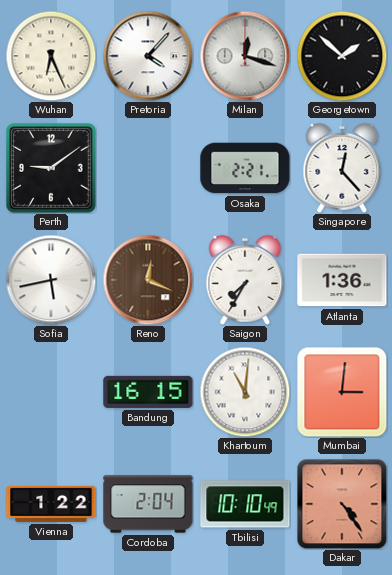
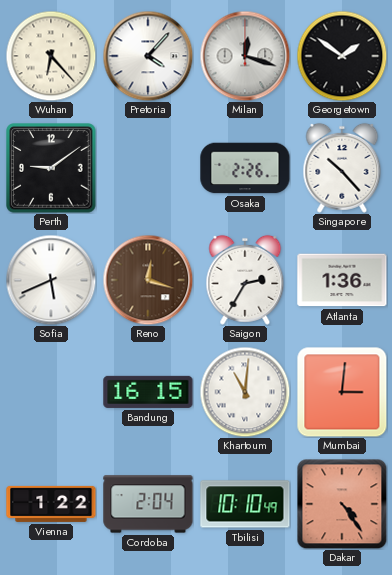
Wuhan: 6:26 -> 6:23
Georgetown: 1:52 -> 1:51
Osaka: 2:21 -> 2:26
Singapore: 12:23 -> 10:23
Sofia: 5:43 -> 5:41
Reno: 12:19 -> 12:18
Saigon: 7:35 -> 2:35
